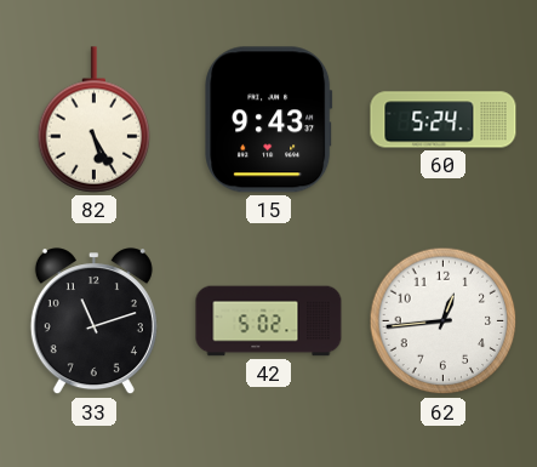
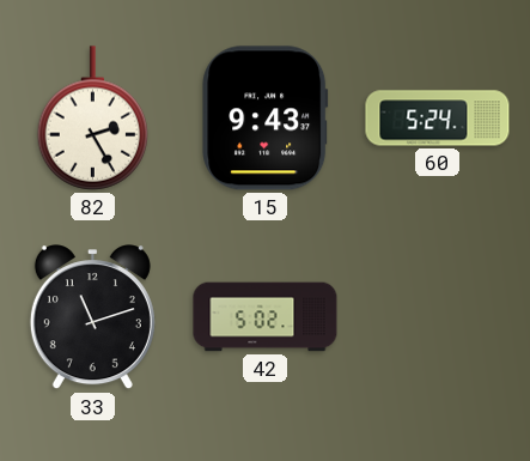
82: 5:25 -> 2:25
62: 12:44 -> none
